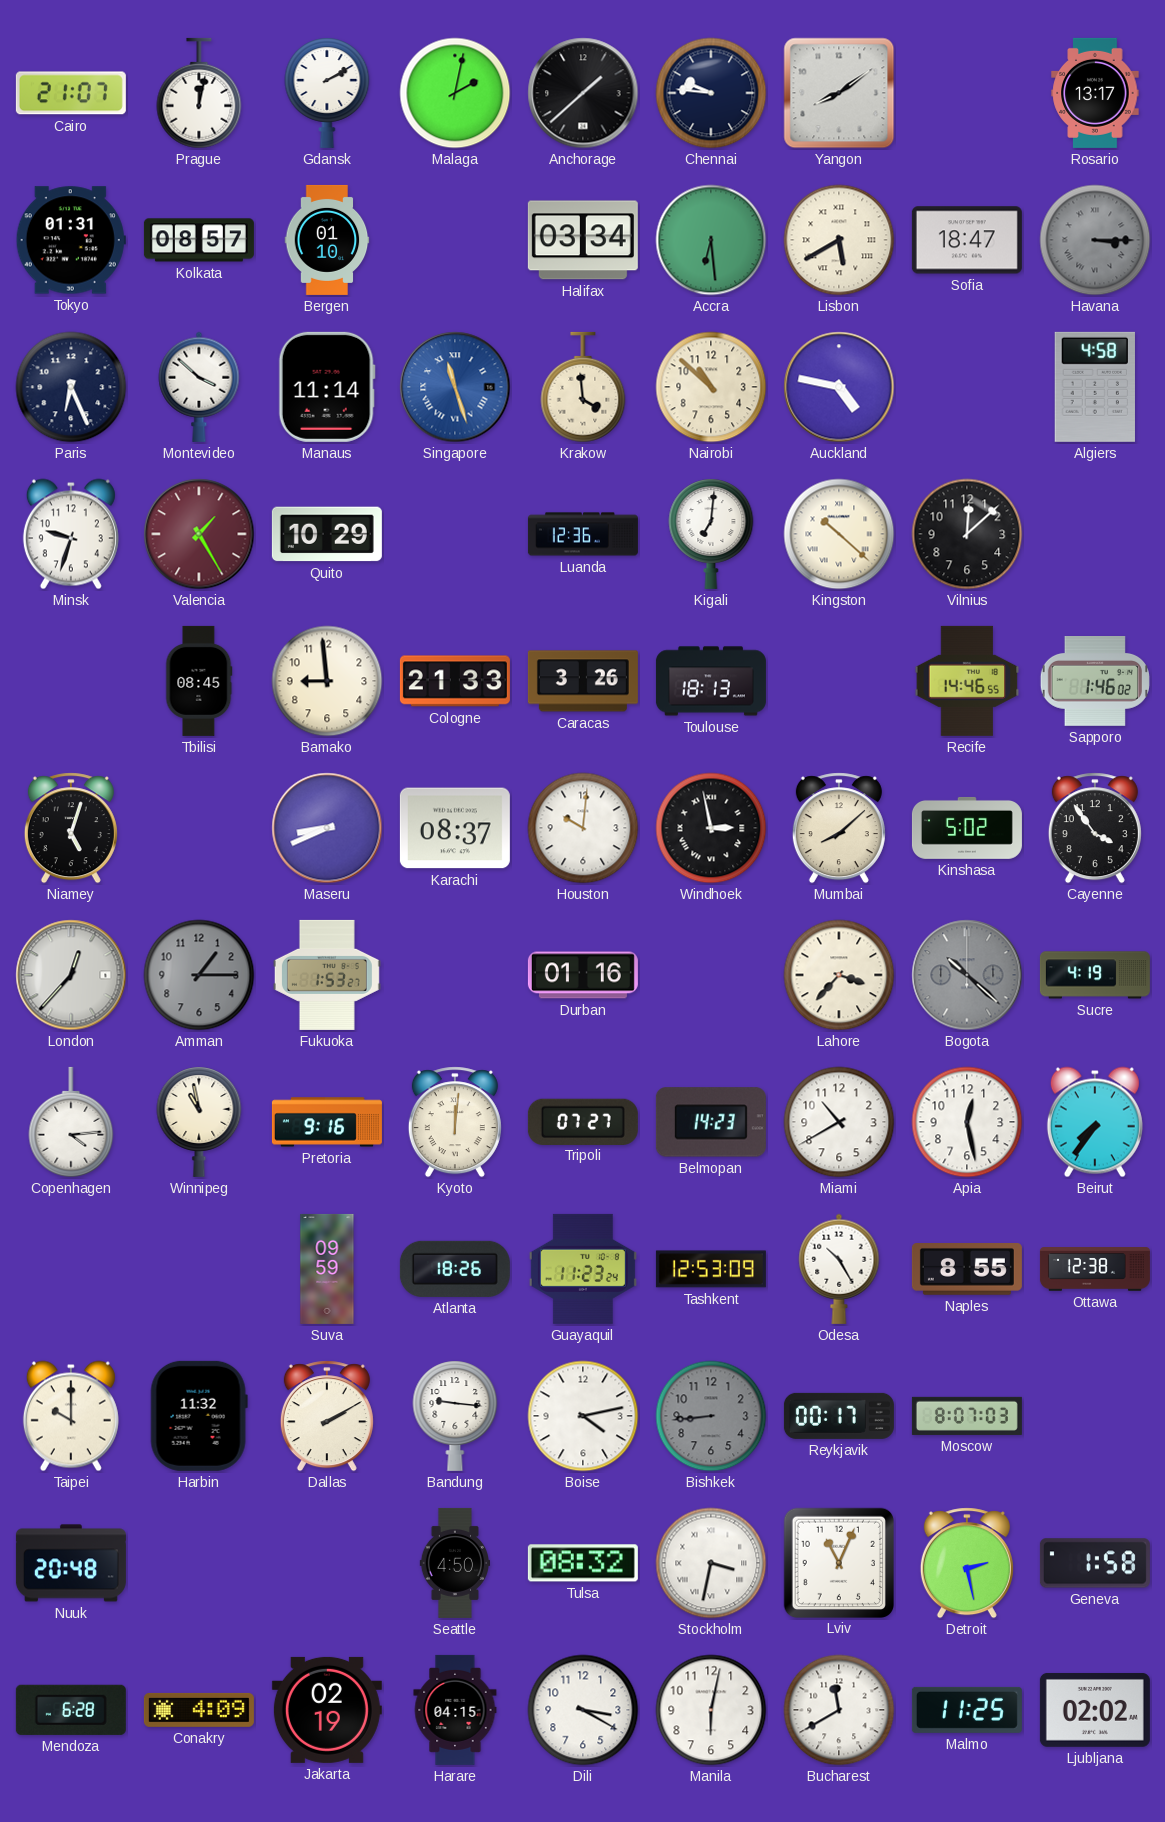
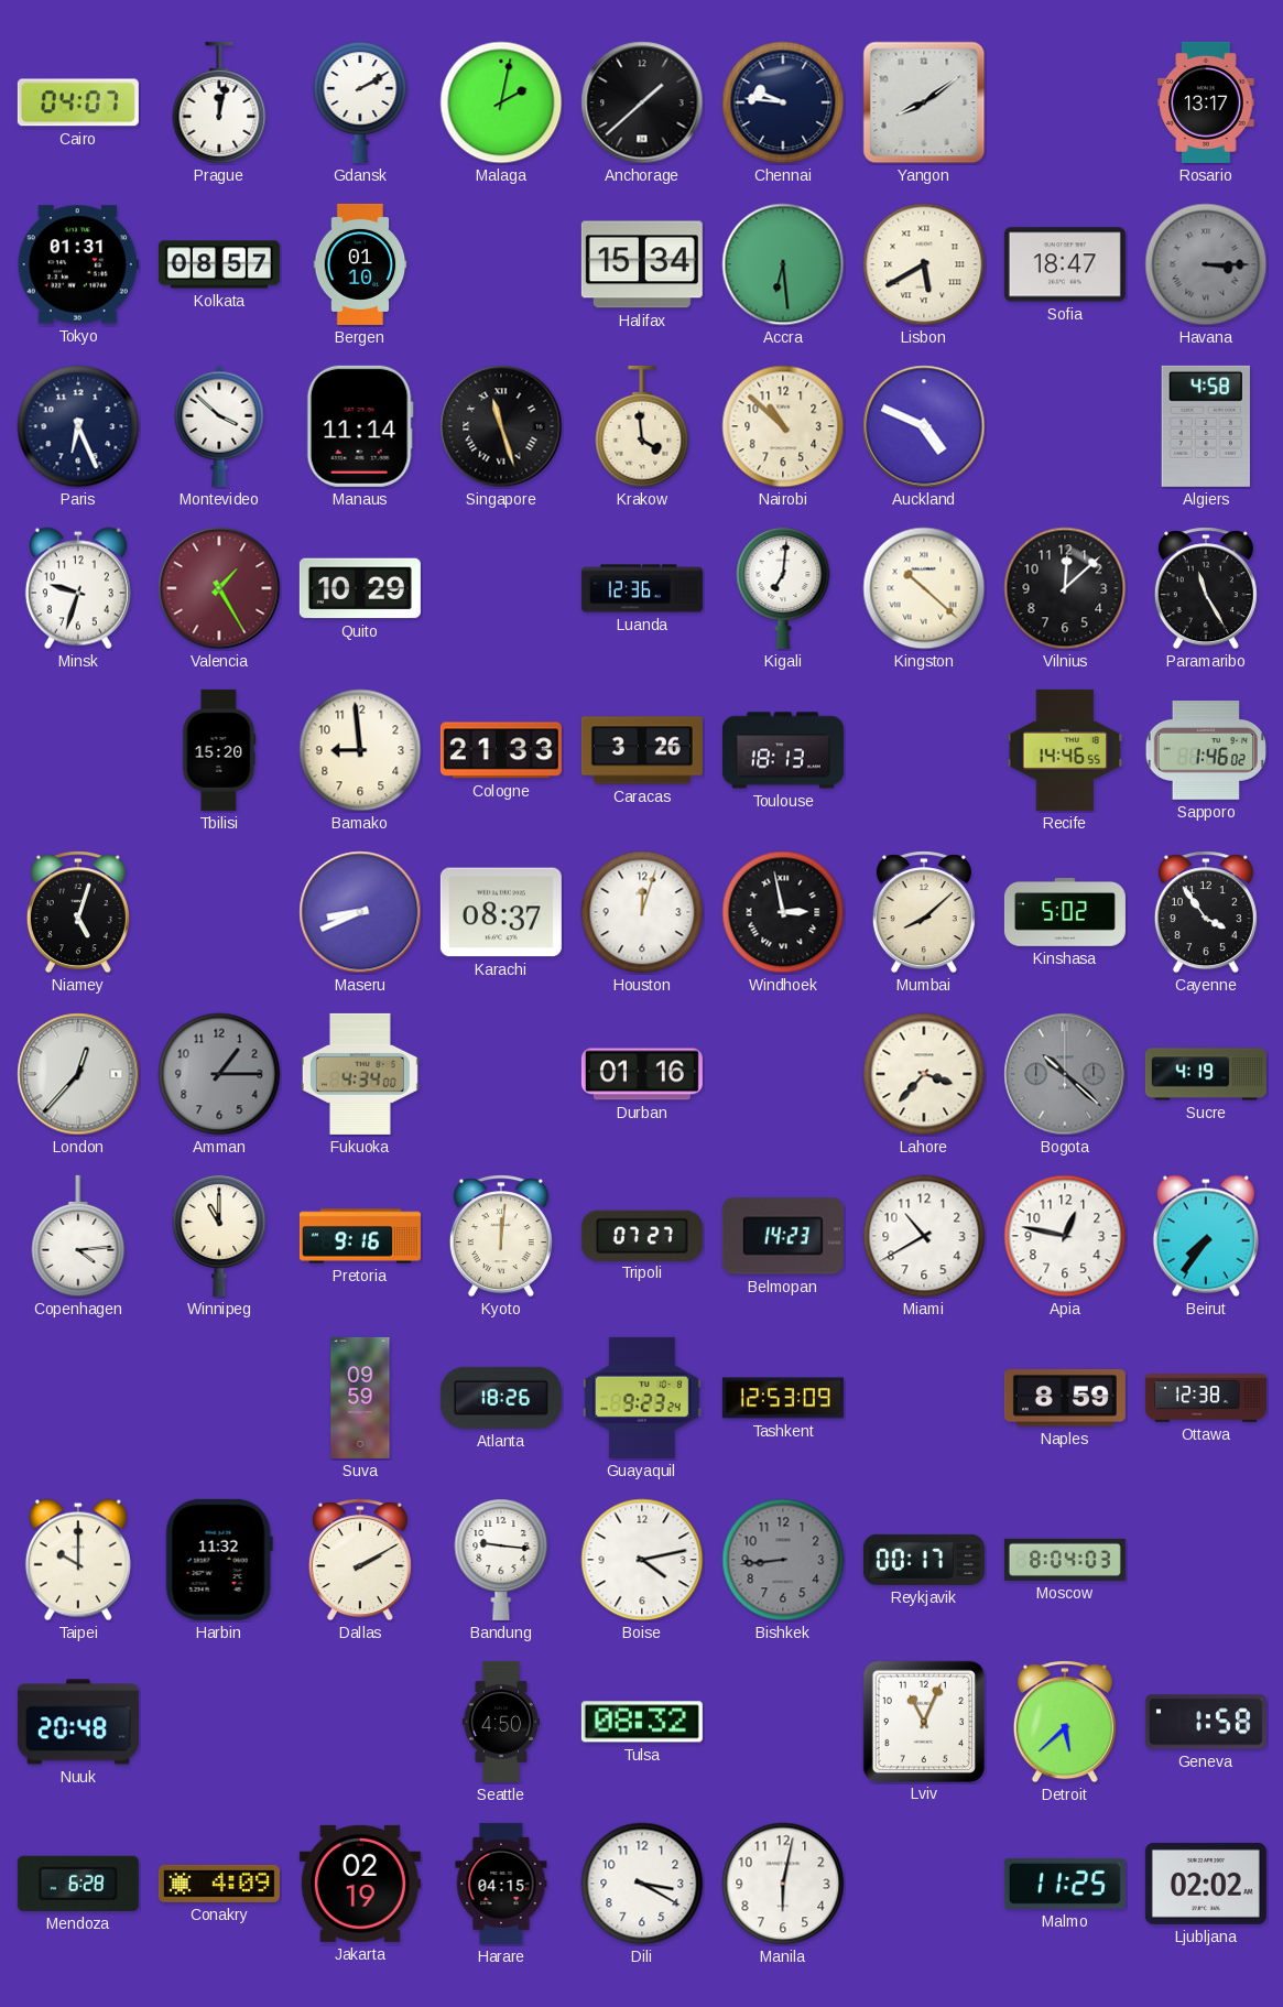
Cairo: 21:07 -> 04:07
Halifax: 03:34 -> 15:34
Singapore dial: blue -> black
Auckland: 4:47 -> 4:49
Paramaribo: none -> 11:25
Tbilisi: 08:45 -> 15:20
Houston: 10:01 -> 12:03
Fukuoka: 1:53 -> 4:34
Winnipeg: 10:58 -> 11:00
Apia: 12:28 -> 12:47
Guayaquil: 11:23 -> 9:23
Odesa: 10:25 -> none
Naples: 8:55 -> 8:59
Moscow: 8:07 -> 8:04
Stockholm: 3:32 -> none
Detroit: 2:28 -> 5:38
Bucharest: 11:40 -> none
